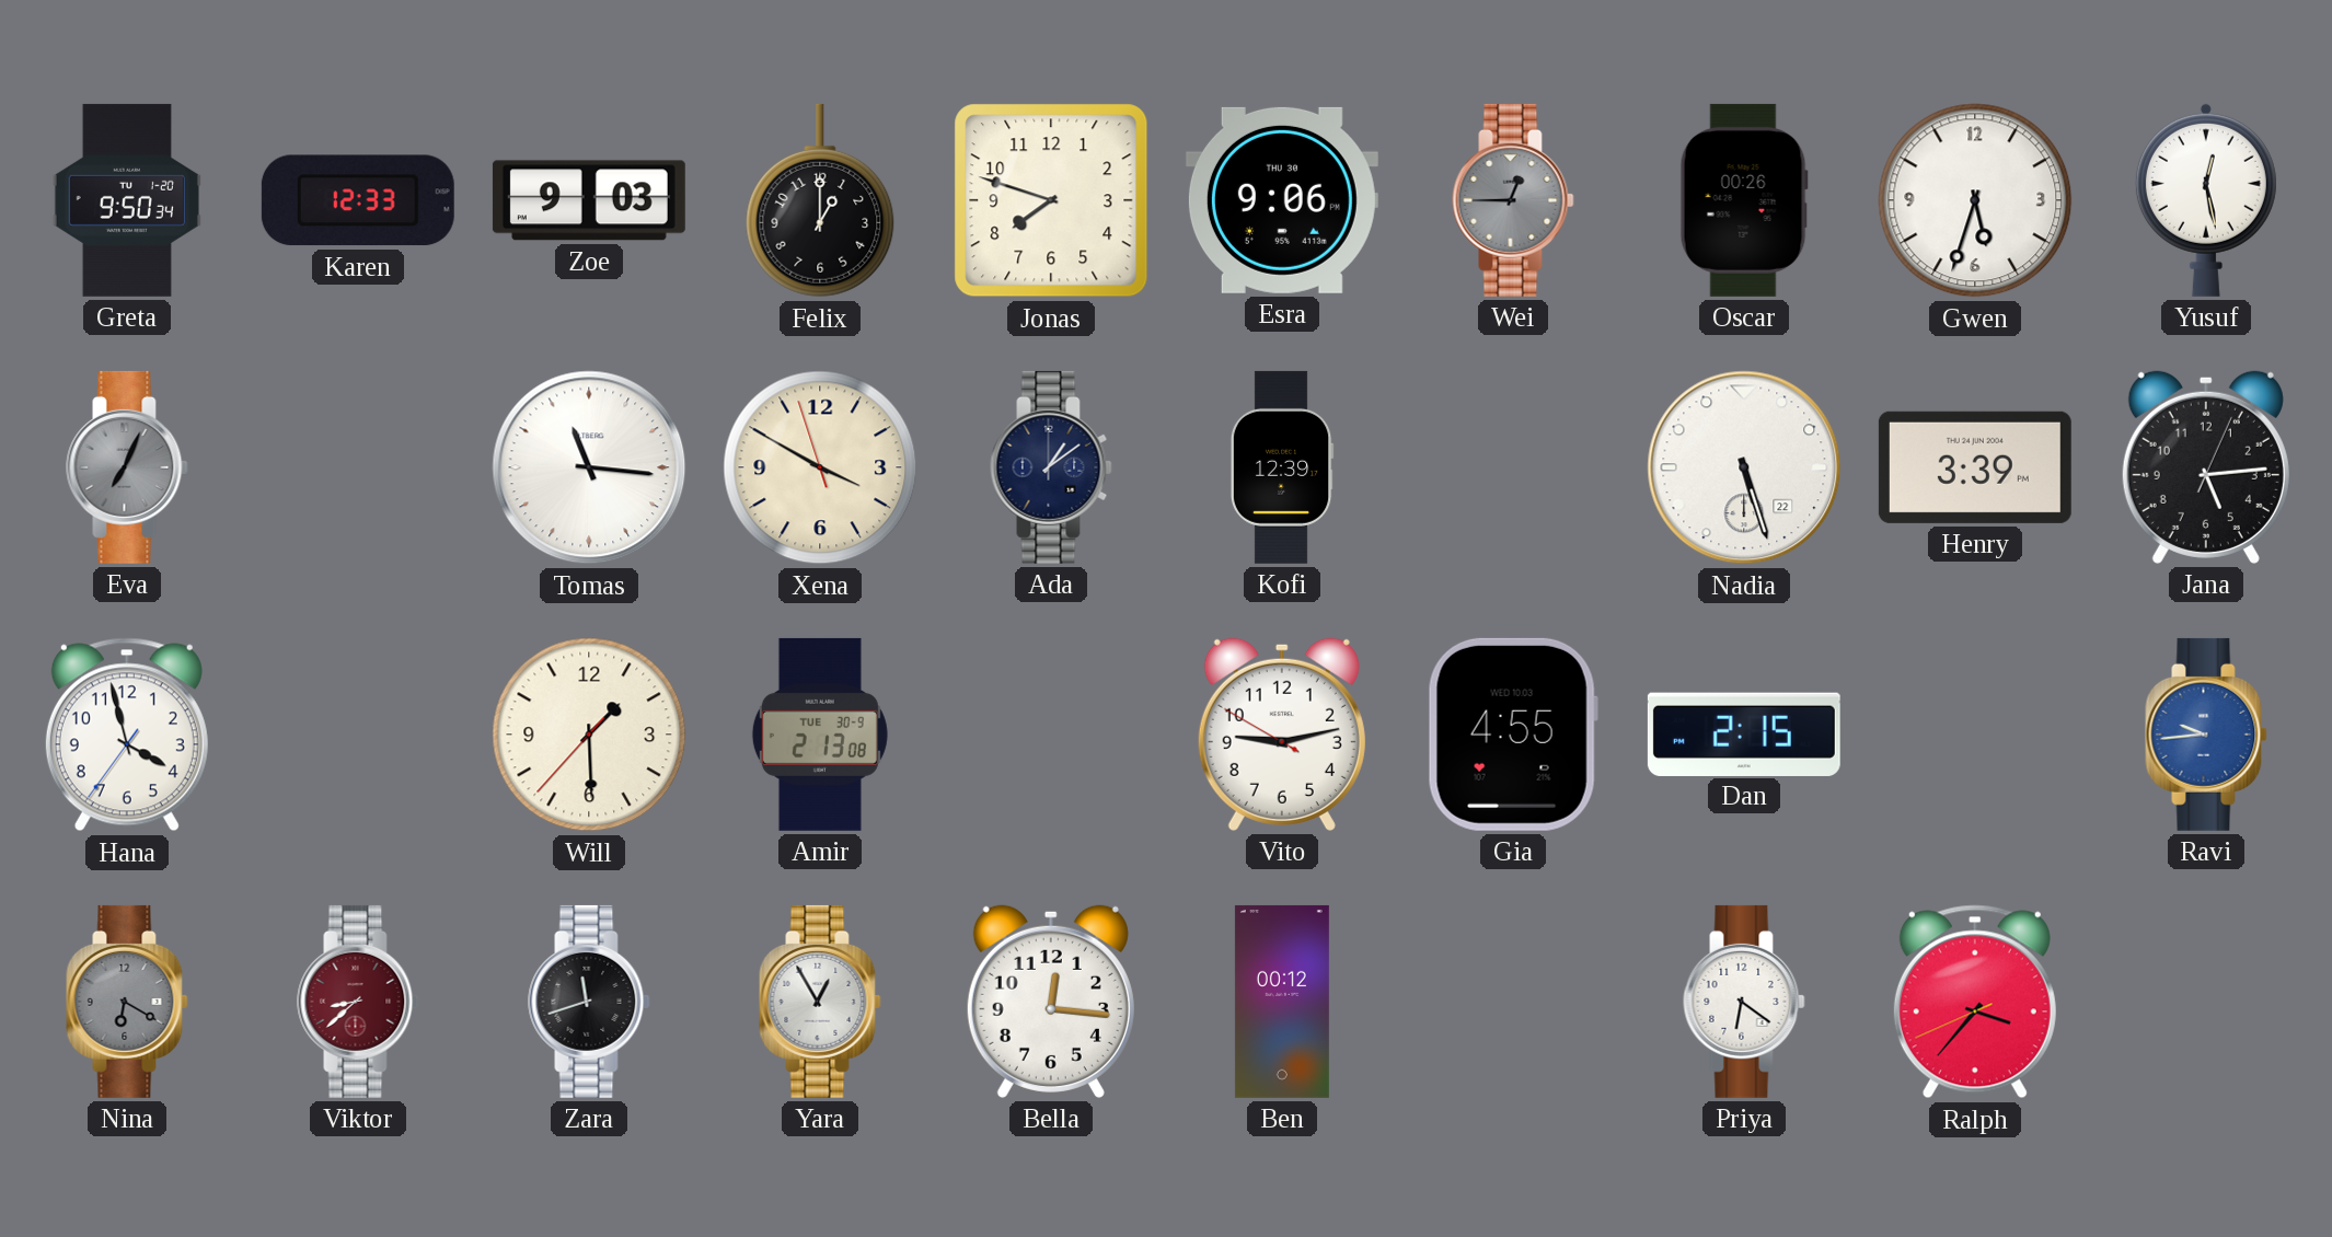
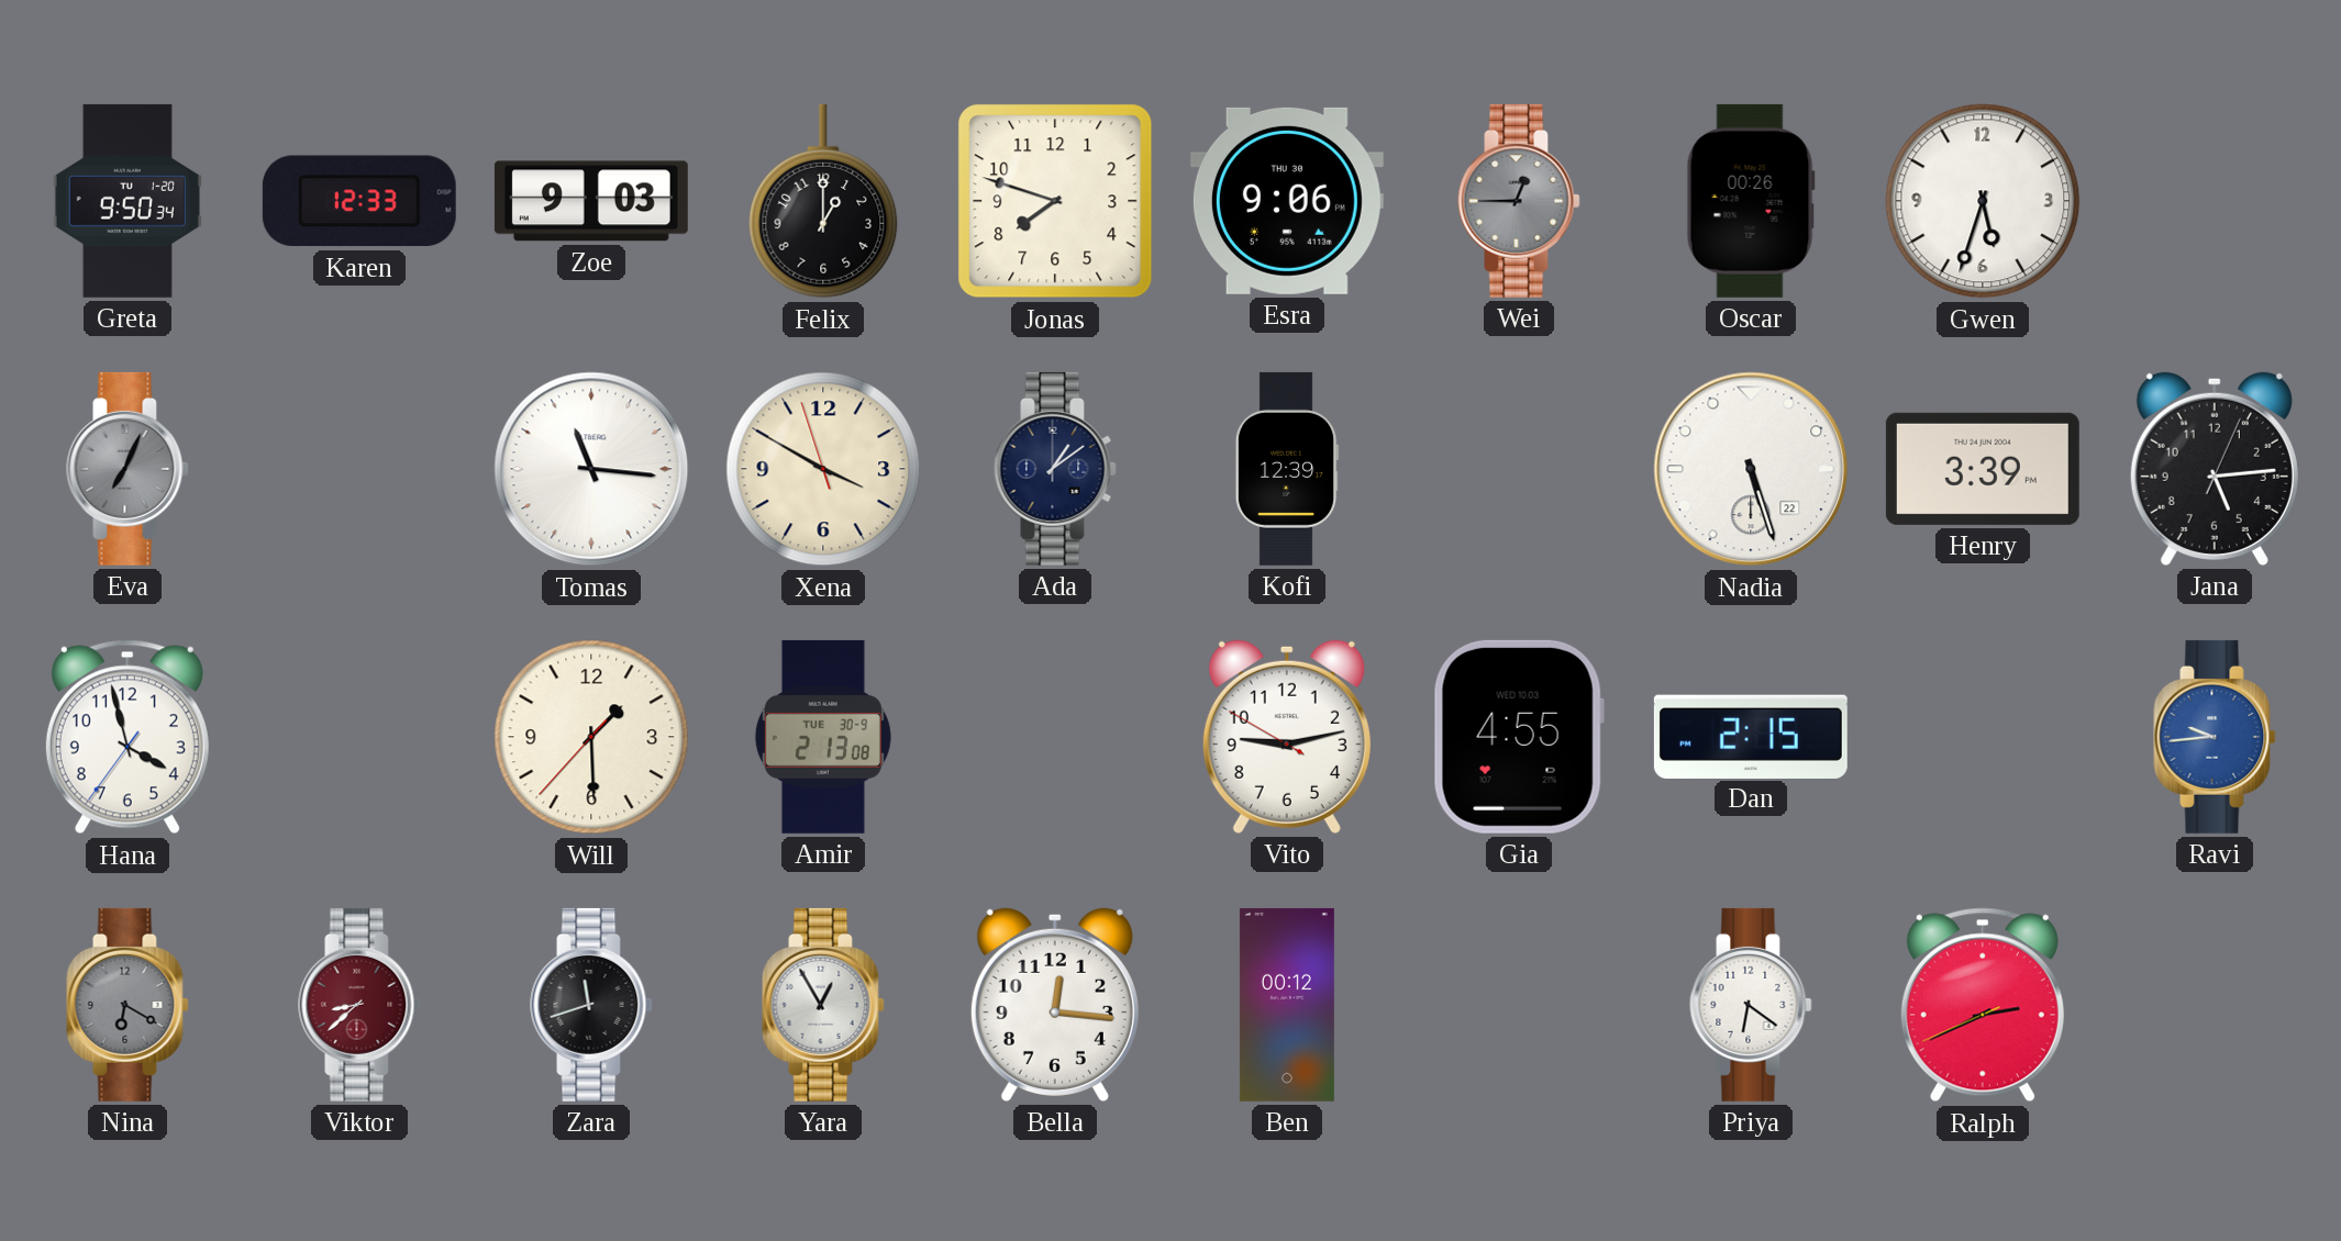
Yusuf: 12:28 -> none
Ralph: 3:36 -> 2:40
